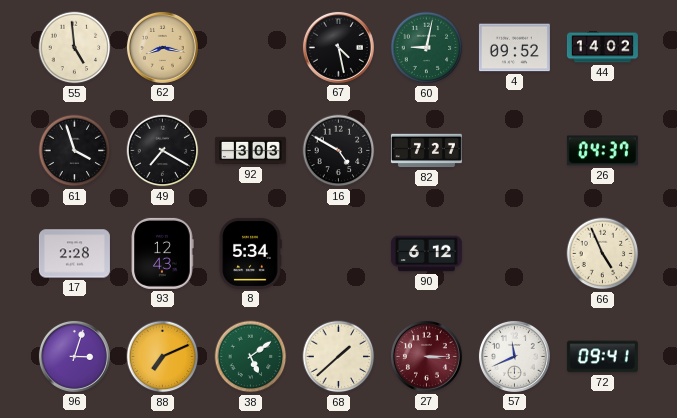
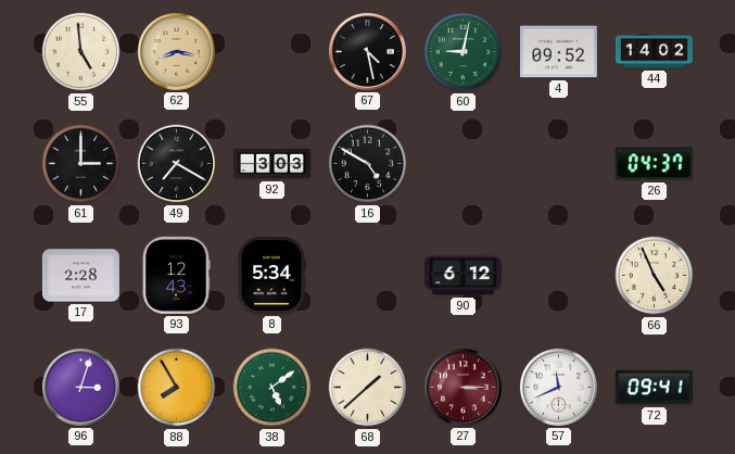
61: 3:57 -> 3:00
82: 7:27 -> none
88: 7:11 -> 7:55
